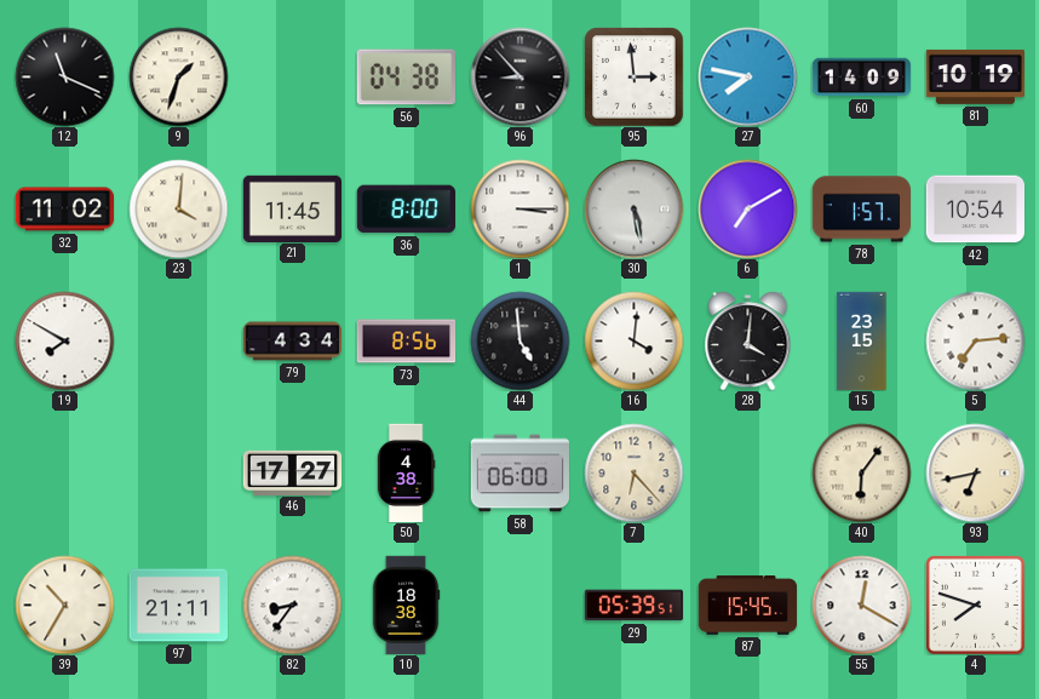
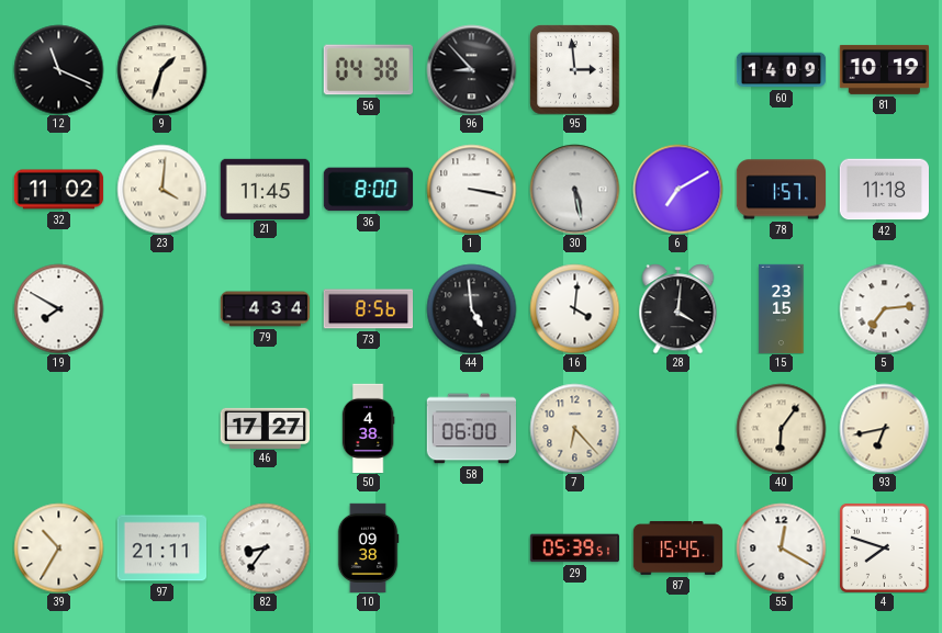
27: 7:47 -> none
1: 3:15 -> 3:17
42: 10:54 -> 11:18
10: 18:38 -> 09:38
